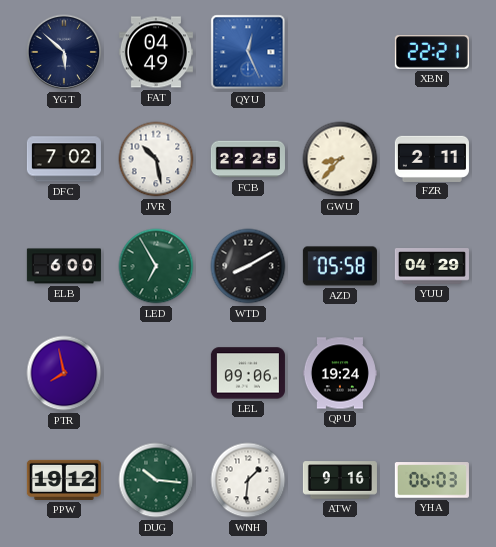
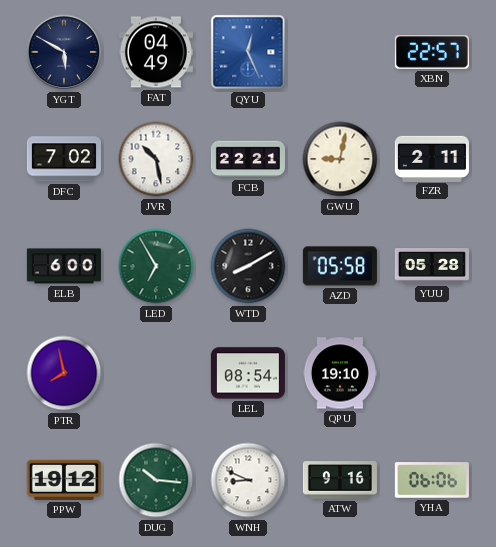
YGT: 5:52 -> 5:50
XBN: 22:21 -> 22:57
FCB: 22:25 -> 22:21
GWU: 8:37 -> 9:02
YUU: 04:29 -> 05:28
LEL: 09:06 -> 08:54
QPU: 19:24 -> 19:10
WNH: 1:31 -> 8:49
YHA: 06:03 -> 06:06
